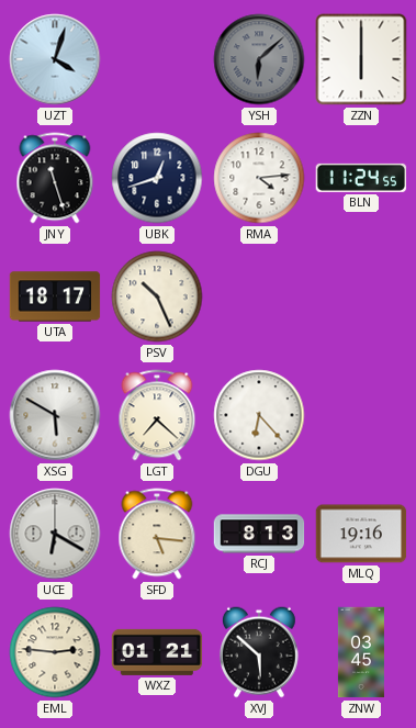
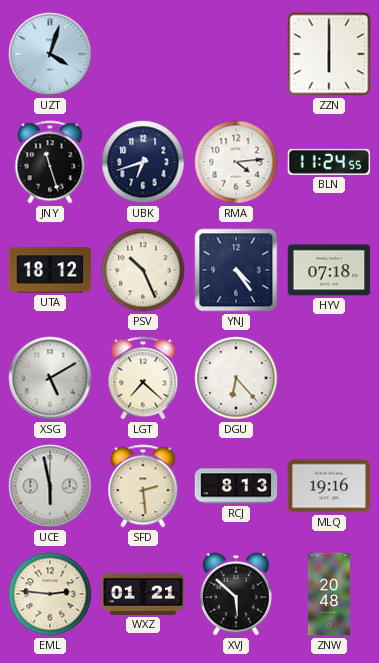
YSH: 6:08 -> none
UBK: 12:42 -> 6:42
UTA: 18:17 -> 18:12
YNJ: none -> 4:24
HYV: none -> 07:18
XSG: 5:50 -> 5:10
UCE: 6:20 -> 5:58
SFD: 5:16 -> 2:29
ZNW: 03:45 -> 20:48
